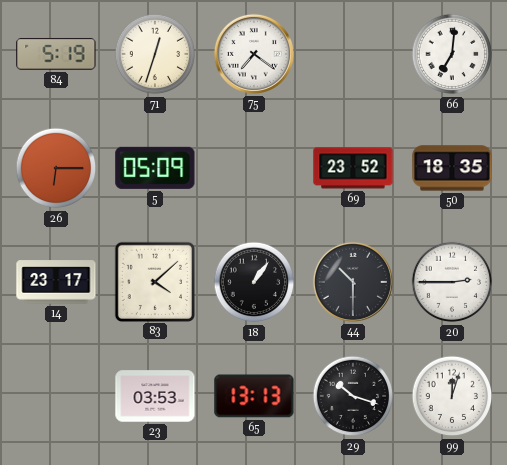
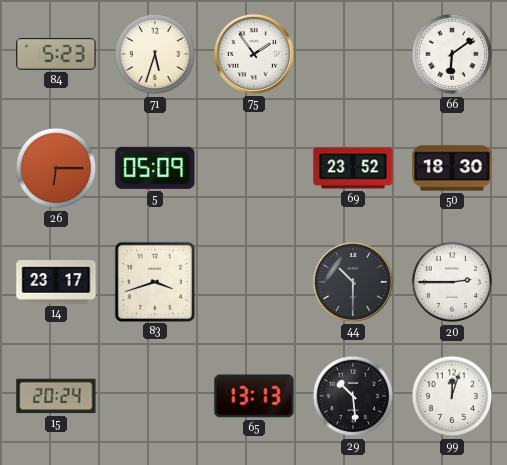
84: 5:19 -> 5:23
71: 12:33 -> 5:33
75: 7:21 -> 1:54
66: 7:01 -> 6:09
50: 18:35 -> 18:30
83: 4:08 -> 3:42
18: 1:06 -> none
15: none -> 20:24
23: 03:53 -> none
29: 10:18 -> 10:29
